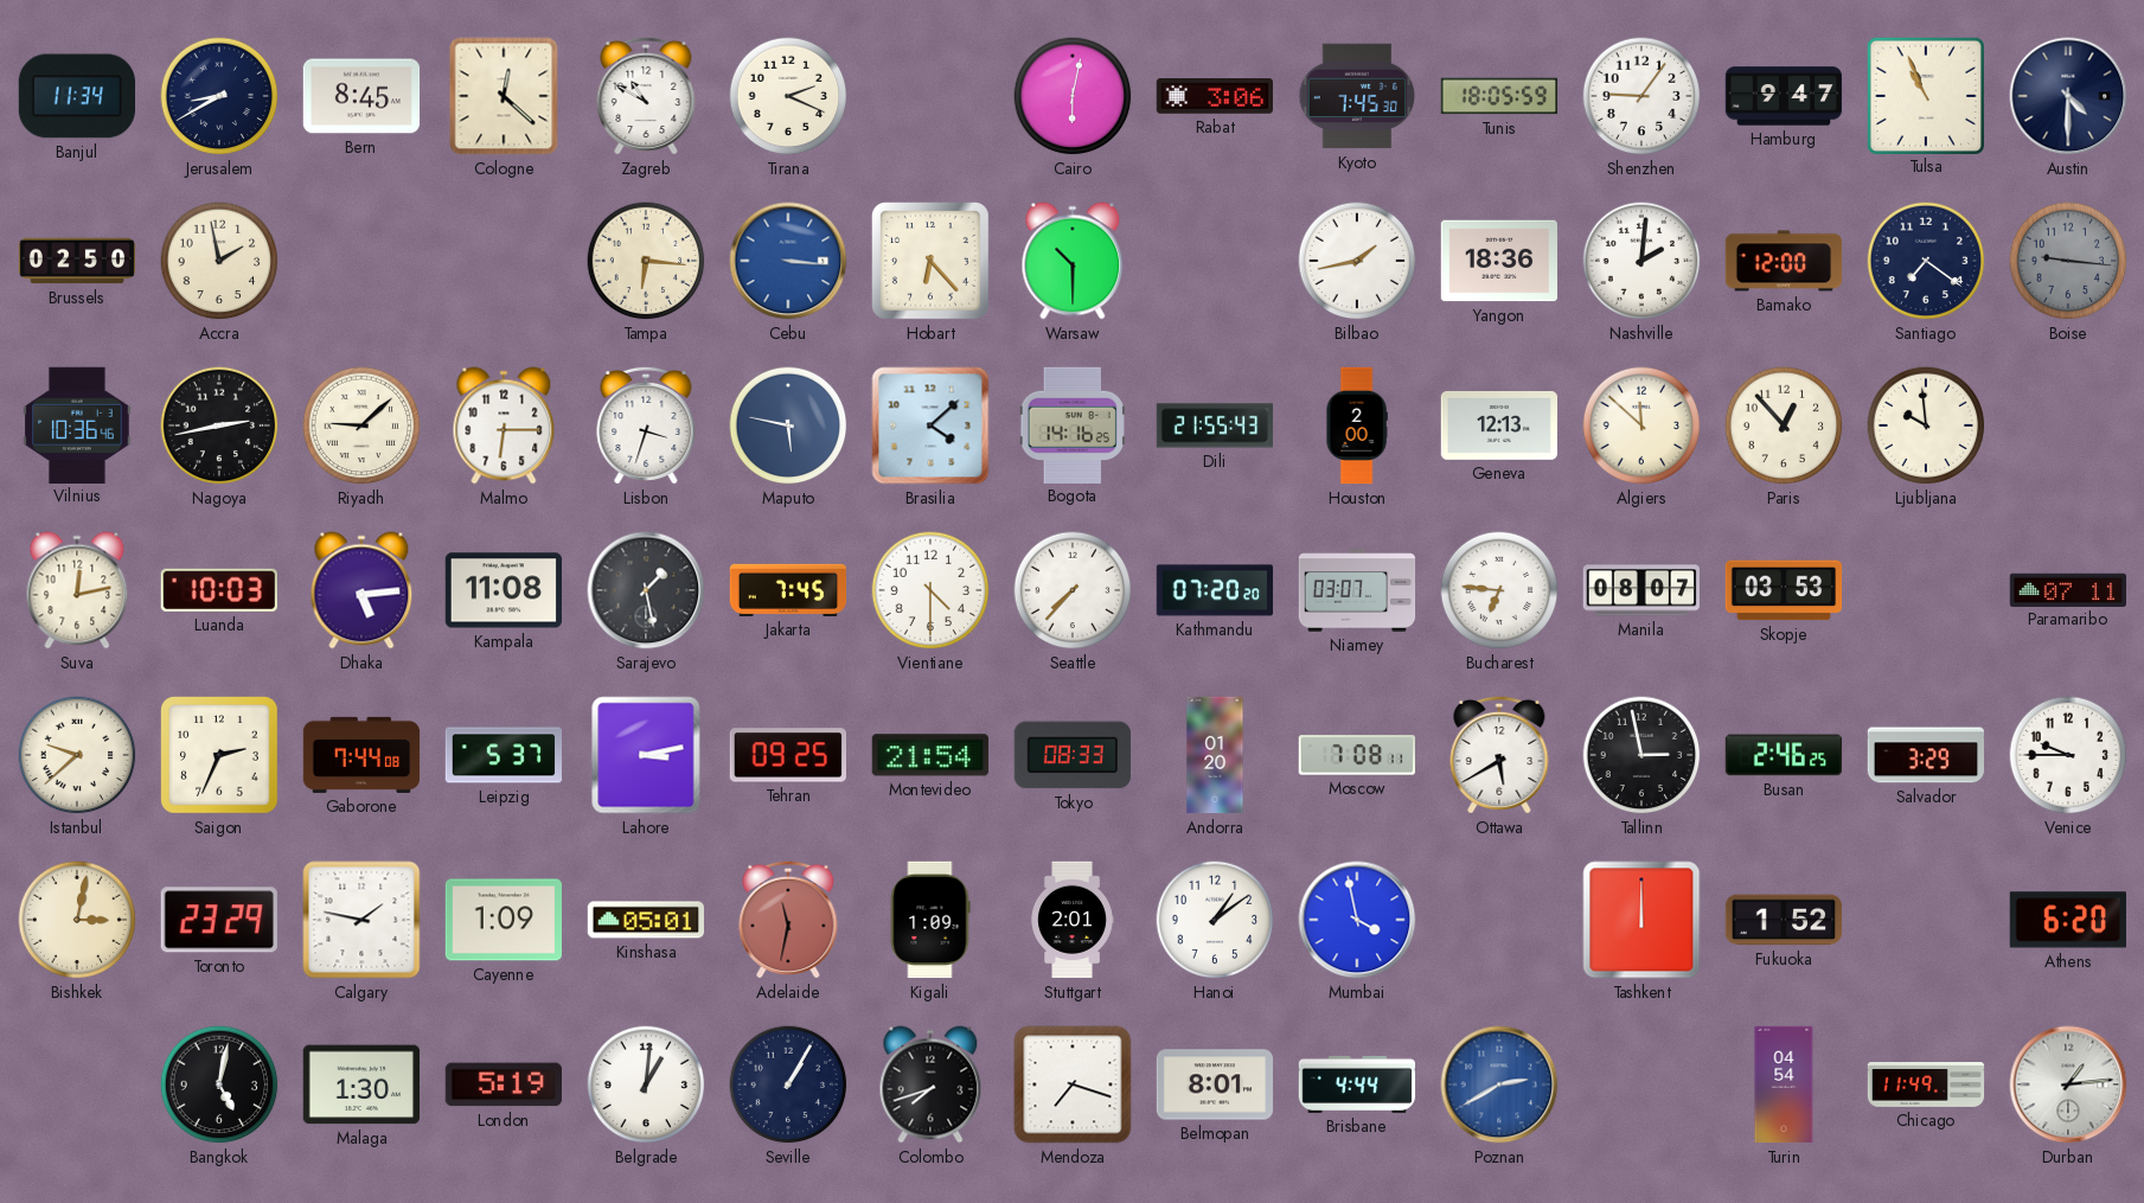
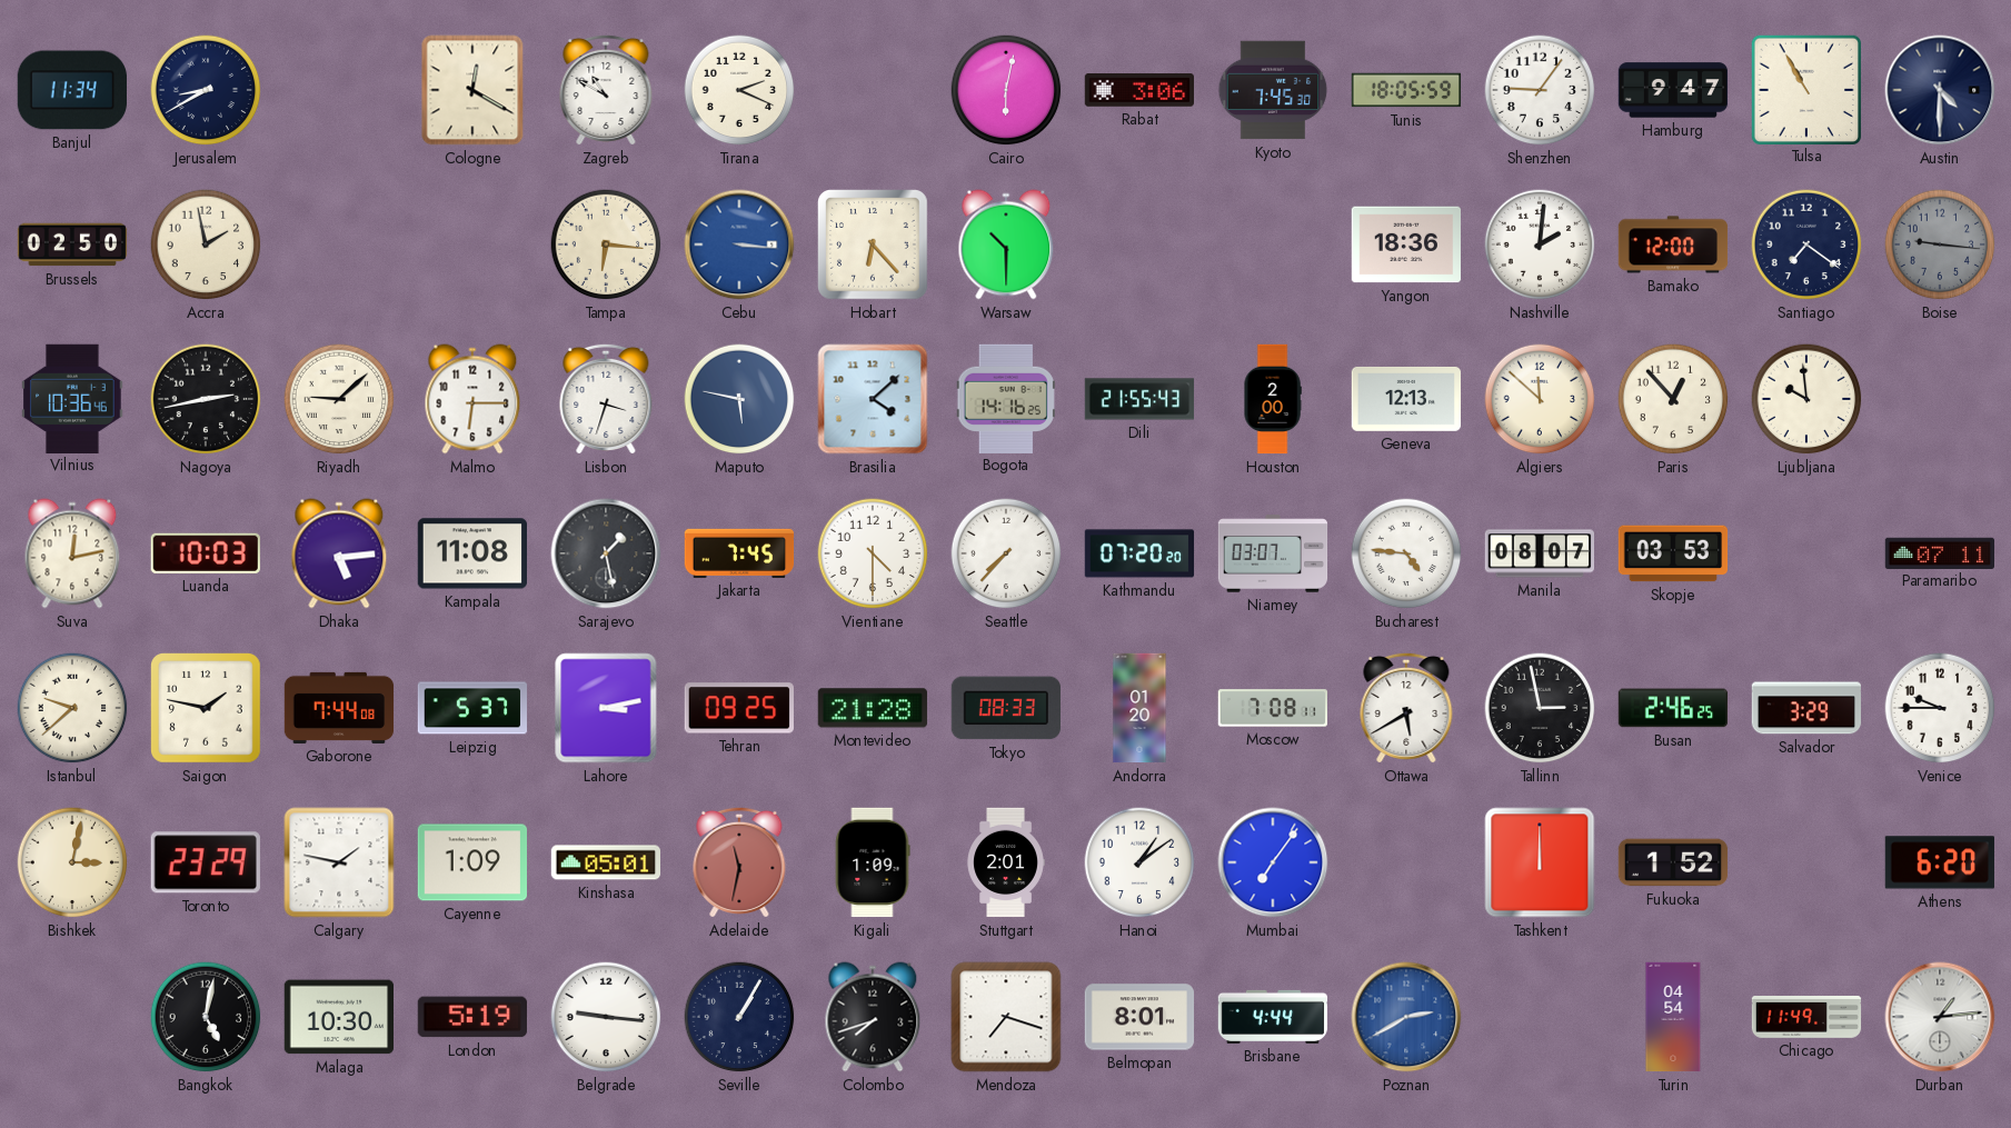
Bern: 8:45 -> none
Cologne: 12:22 -> 12:20
Tulsa: 10:56 -> 10:55
Bilbao: 1:43 -> none
Bucharest: 6:46 -> 4:46
Saigon: 2:34 -> 1:47
Montevideo: 21:54 -> 21:28
Mumbai: 3:58 -> 7:06
Malaga: 1:30 -> 10:30
Belgrade: 1:01 -> 9:16
